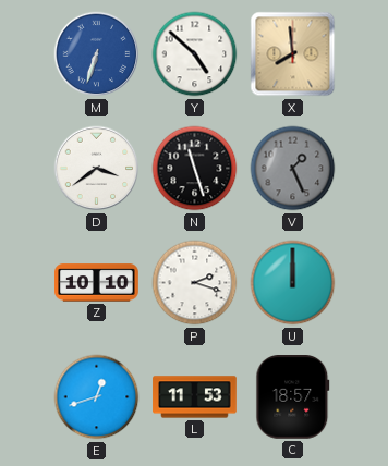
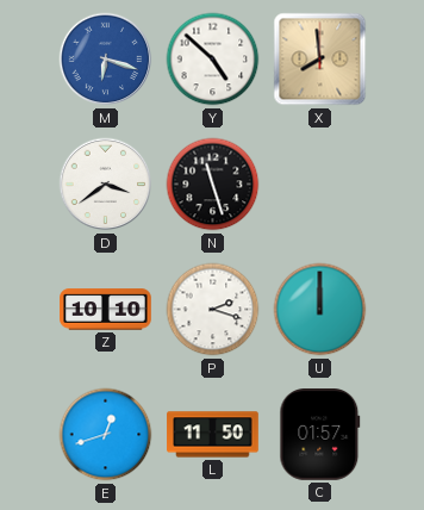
M: 6:33 -> 6:18
V: 1:26 -> none
L: 11:53 -> 11:50
C: 18:57 -> 01:57
